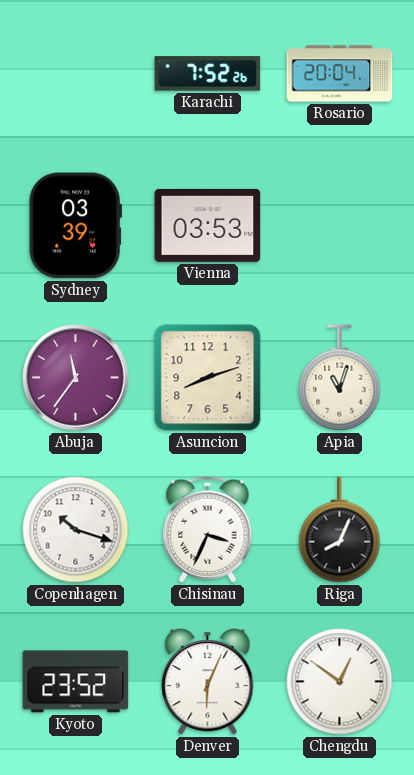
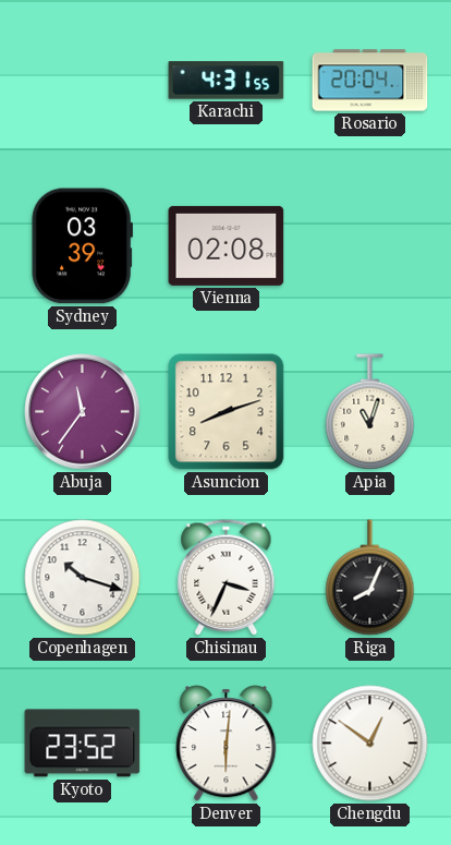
Karachi: 7:52 -> 4:31
Vienna: 03:53 -> 02:08
Denver: 6:04 -> 6:01
